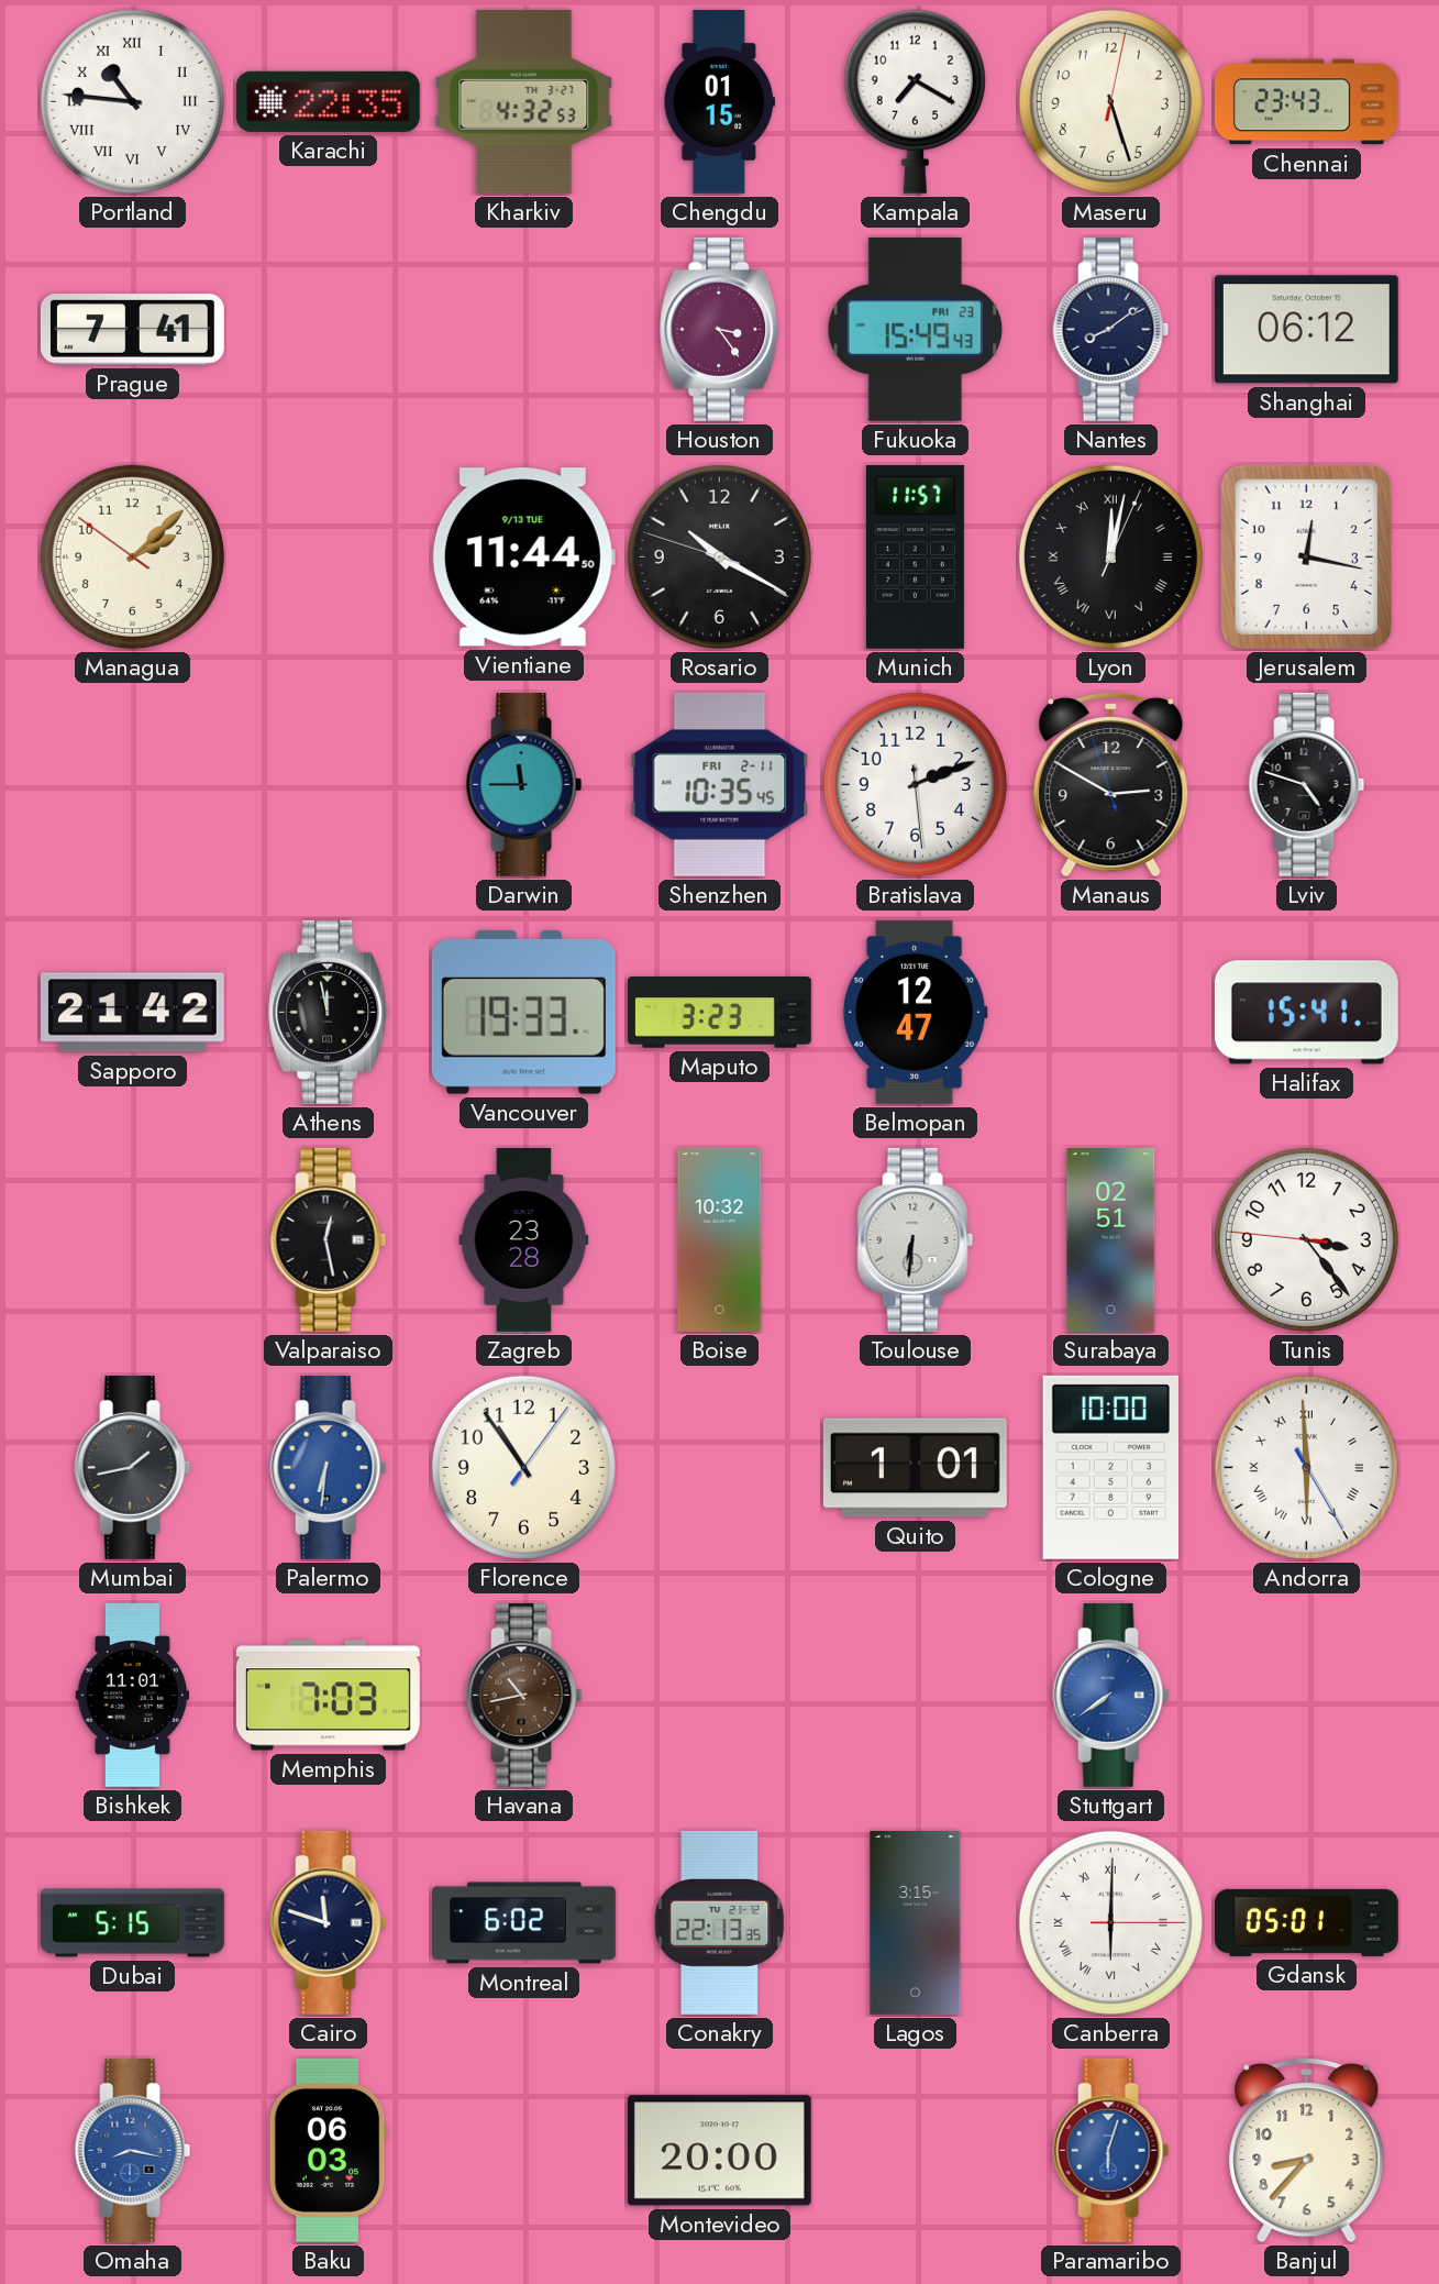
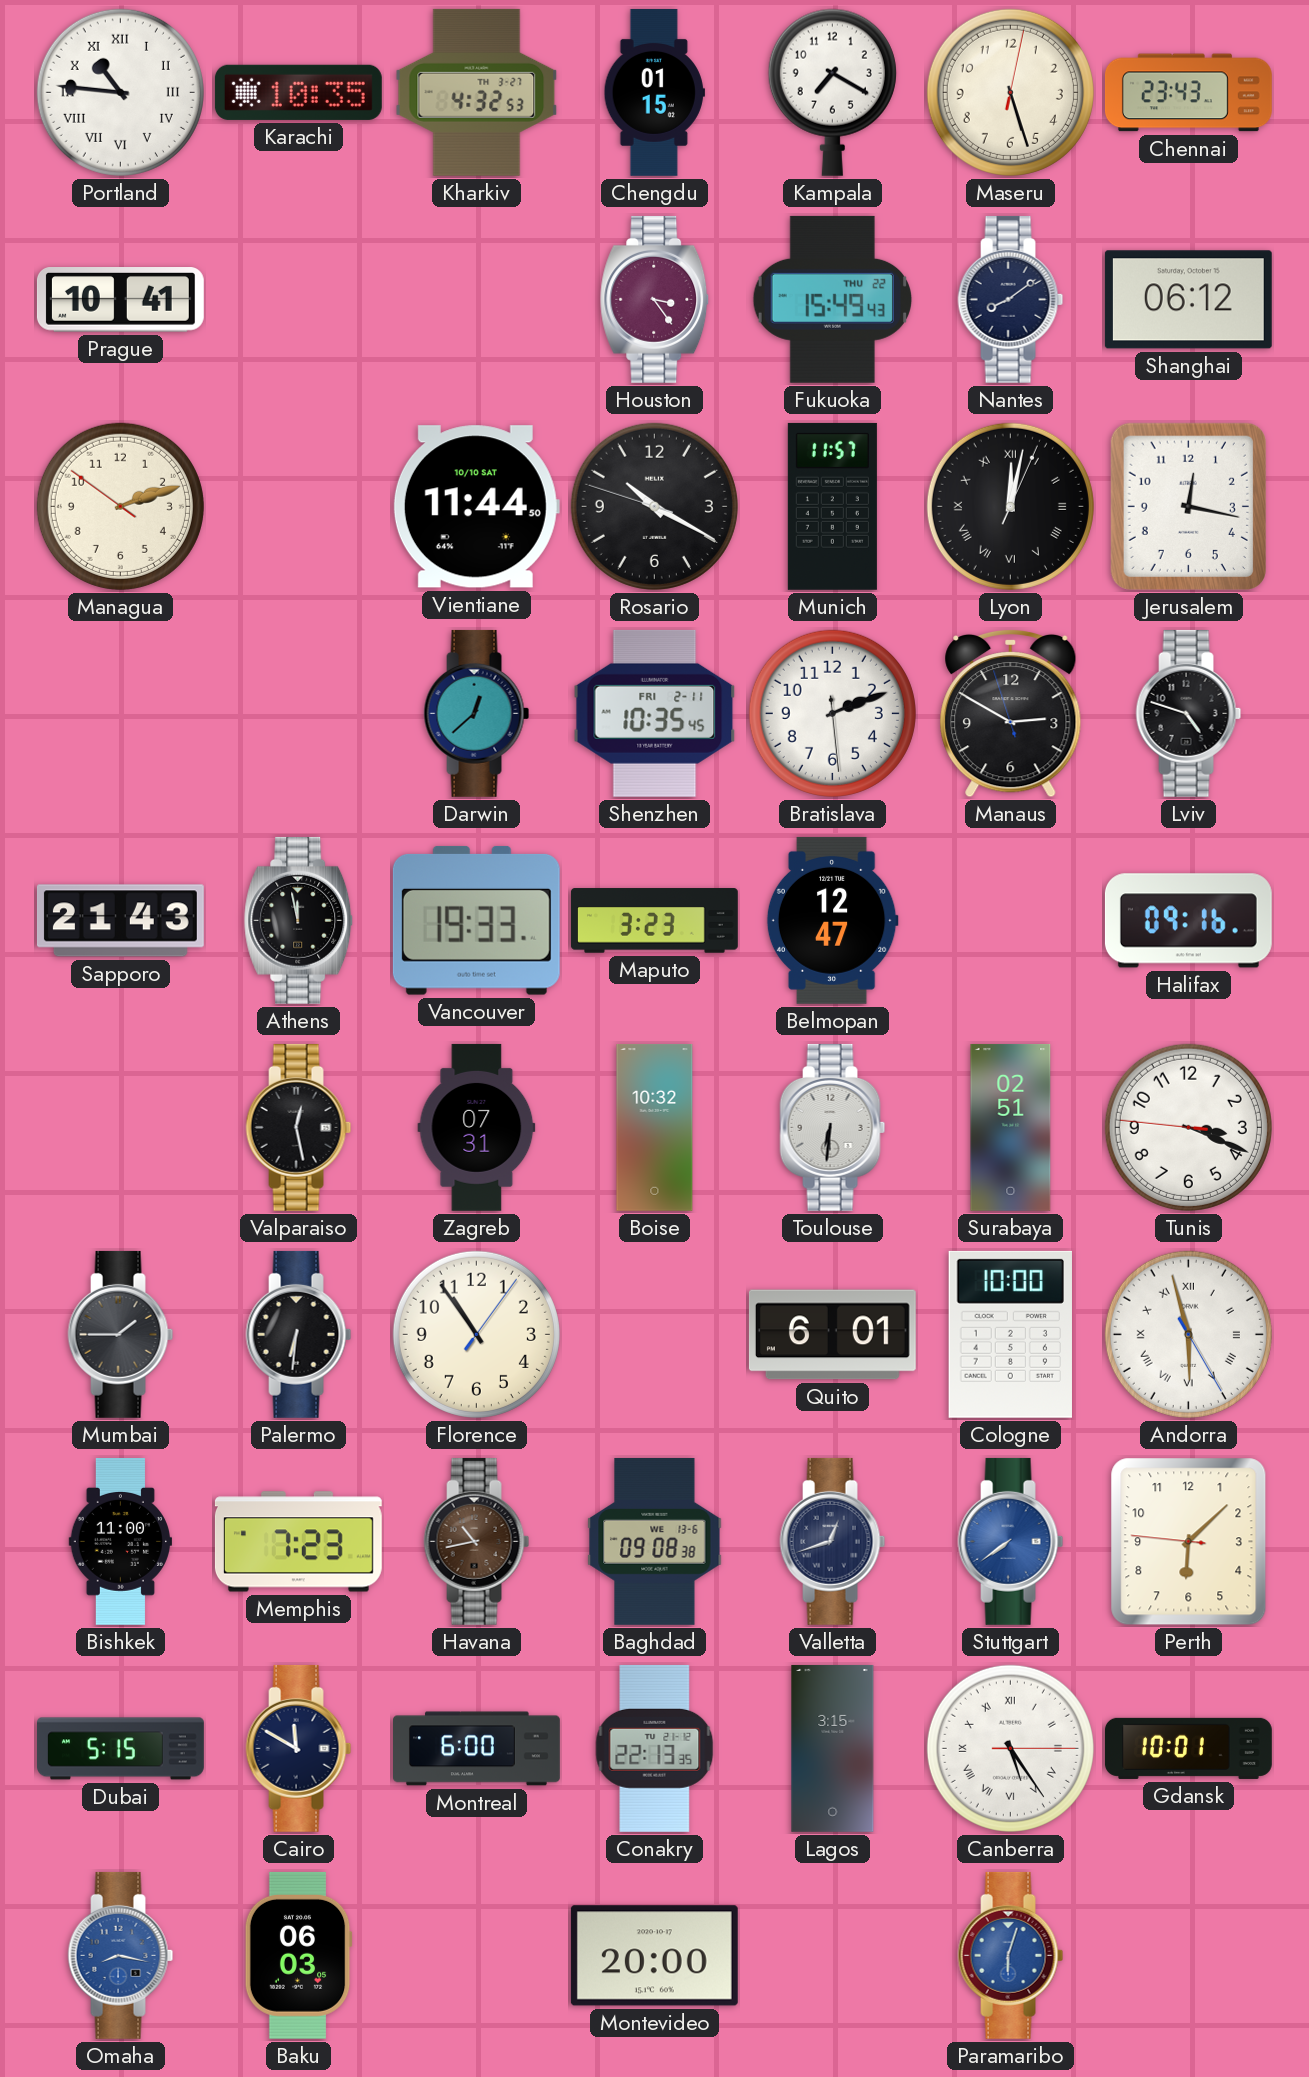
Karachi: 22:35 -> 10:35
Prague: 7:41 -> 10:41
Fukuoka date: FRI 23 -> THU 22
Managua: 2:07 -> 2:11
Vientiane date: 9/13 TUE -> 10/10 SAT
Darwin: 11:45 -> 12:38
Sapporo: 21:42 -> 21:43
Halifax: 15:41 -> 09:16
Zagreb: 23:28 -> 07:31
Tunis: 3:23 -> 3:18
Mumbai: 1:43 -> 1:45
Palermo dial: blue -> black
Quito: 1:01 -> 6:01
Andorra: 5:59 -> 5:57
Bishkek: 11:01 -> 11:00
Memphis: 7:03 -> 7:23
Baghdad: none -> 09:08
Valletta: none -> 12:42
Perth: none -> 6:07
Cairo: 11:48 -> 11:50
Montreal: 6:02 -> 6:00
Canberra: 6:00 -> 5:24
Gdansk: 05:01 -> 10:01
Banjul: 8:37 -> none
